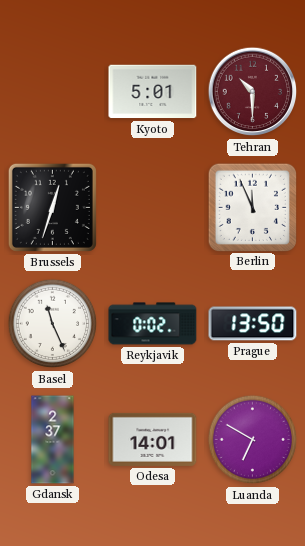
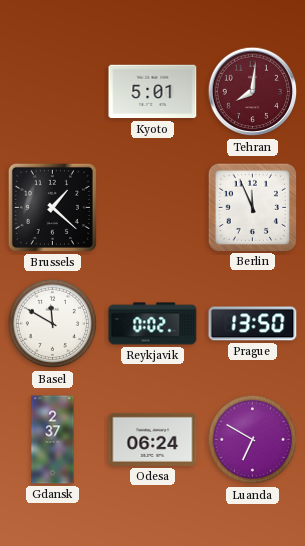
Tehran: 10:30 -> 8:01
Brussels: 12:33 -> 1:22
Basel: 11:26 -> 11:50
Odesa: 14:01 -> 06:24
